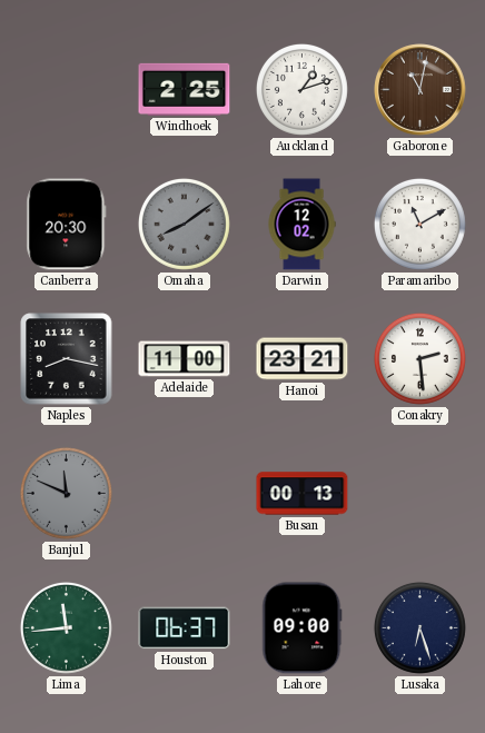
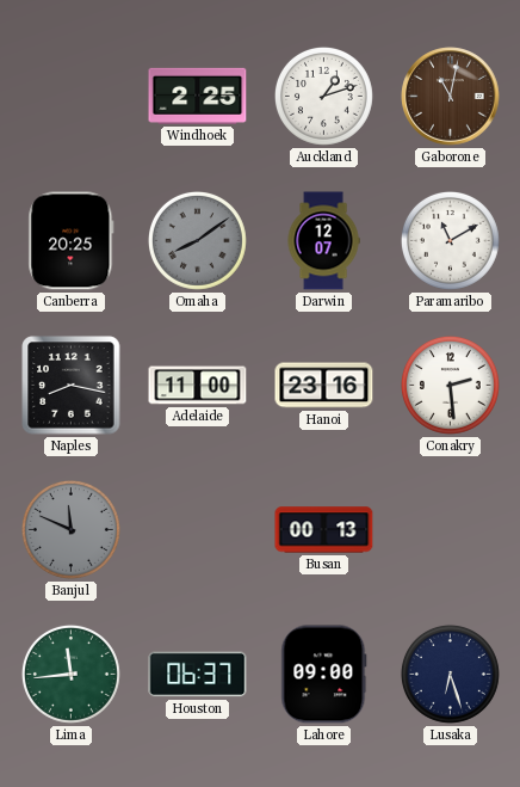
Canberra: 20:30 -> 20:25
Darwin: 12:02 -> 12:07
Hanoi: 23:21 -> 23:16
